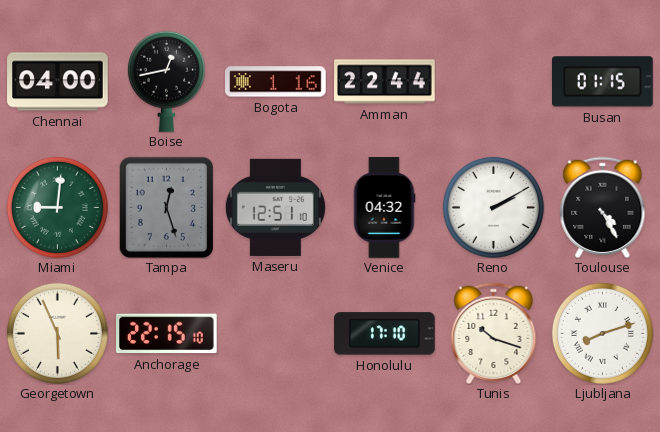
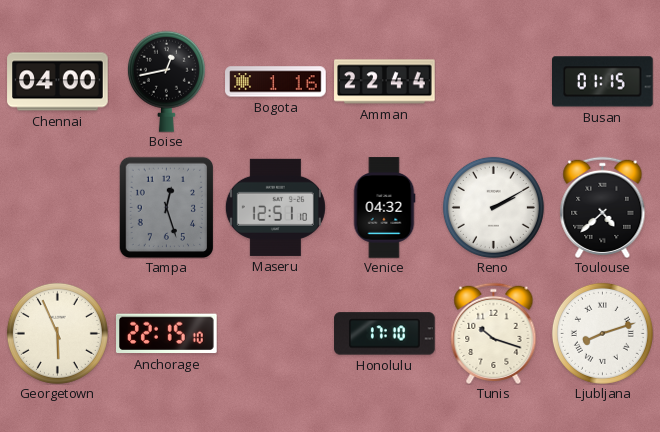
Miami: 9:01 -> none
Toulouse: 4:25 -> 4:38
